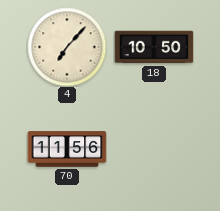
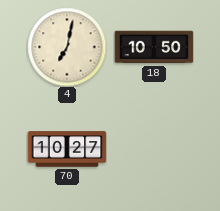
4: 7:07 -> 7:02
70: 11:56 -> 10:27
